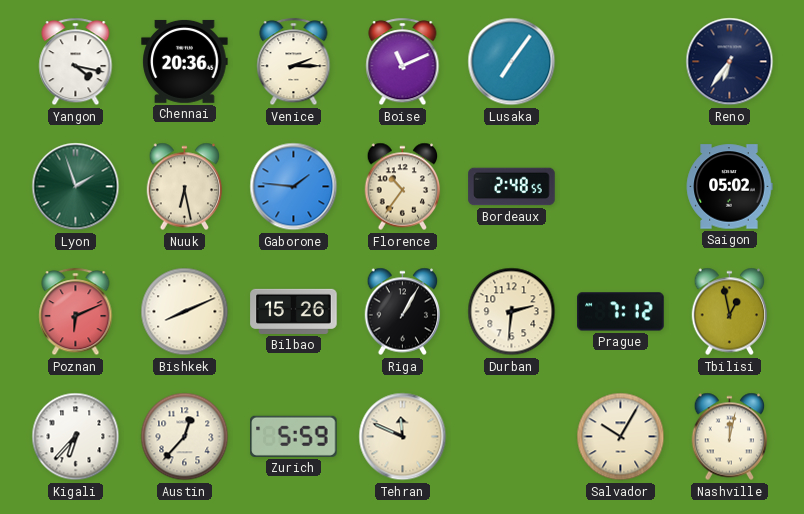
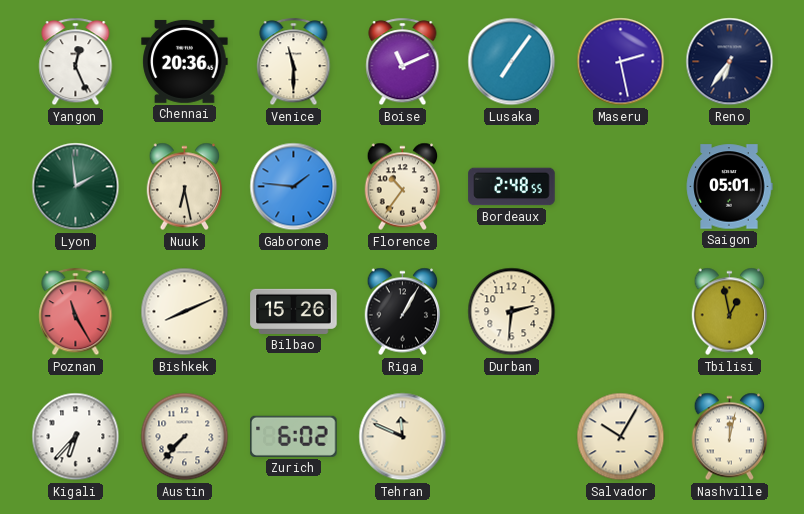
Yangon: 4:17 -> 12:26
Venice: 2:15 -> 11:30
Maseru: none -> 2:28
Lyon: 1:57 -> 1:59
Saigon: 05:02 -> 05:01
Poznan: 6:11 -> 11:25
Prague: 7:12 -> none
Austin: 12:37 -> 7:37
Zurich: 5:59 -> 6:02
